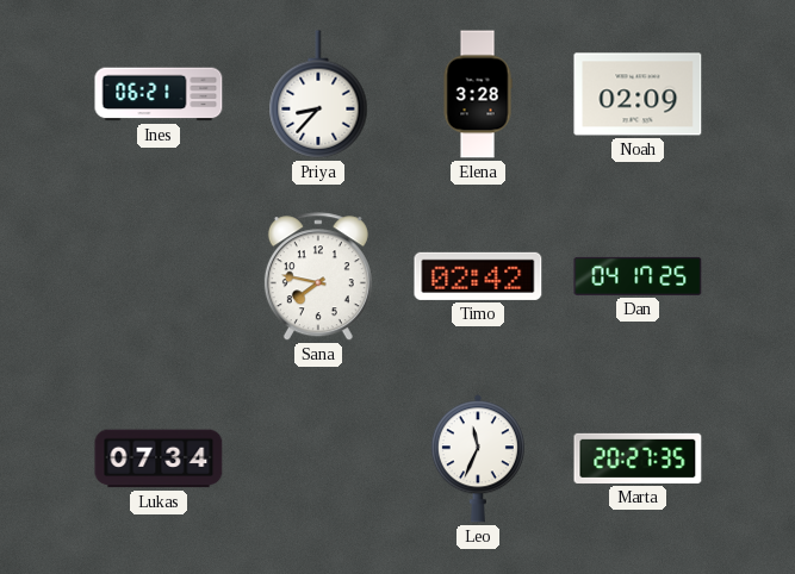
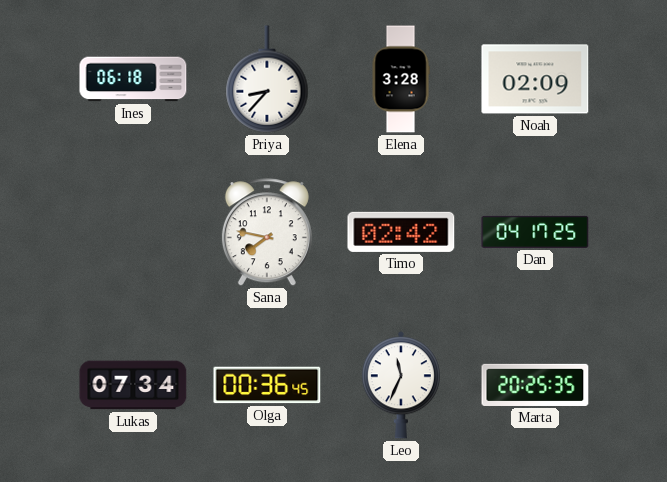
Ines: 06:21 -> 06:18
Olga: none -> 00:36
Marta: 20:27 -> 20:25
